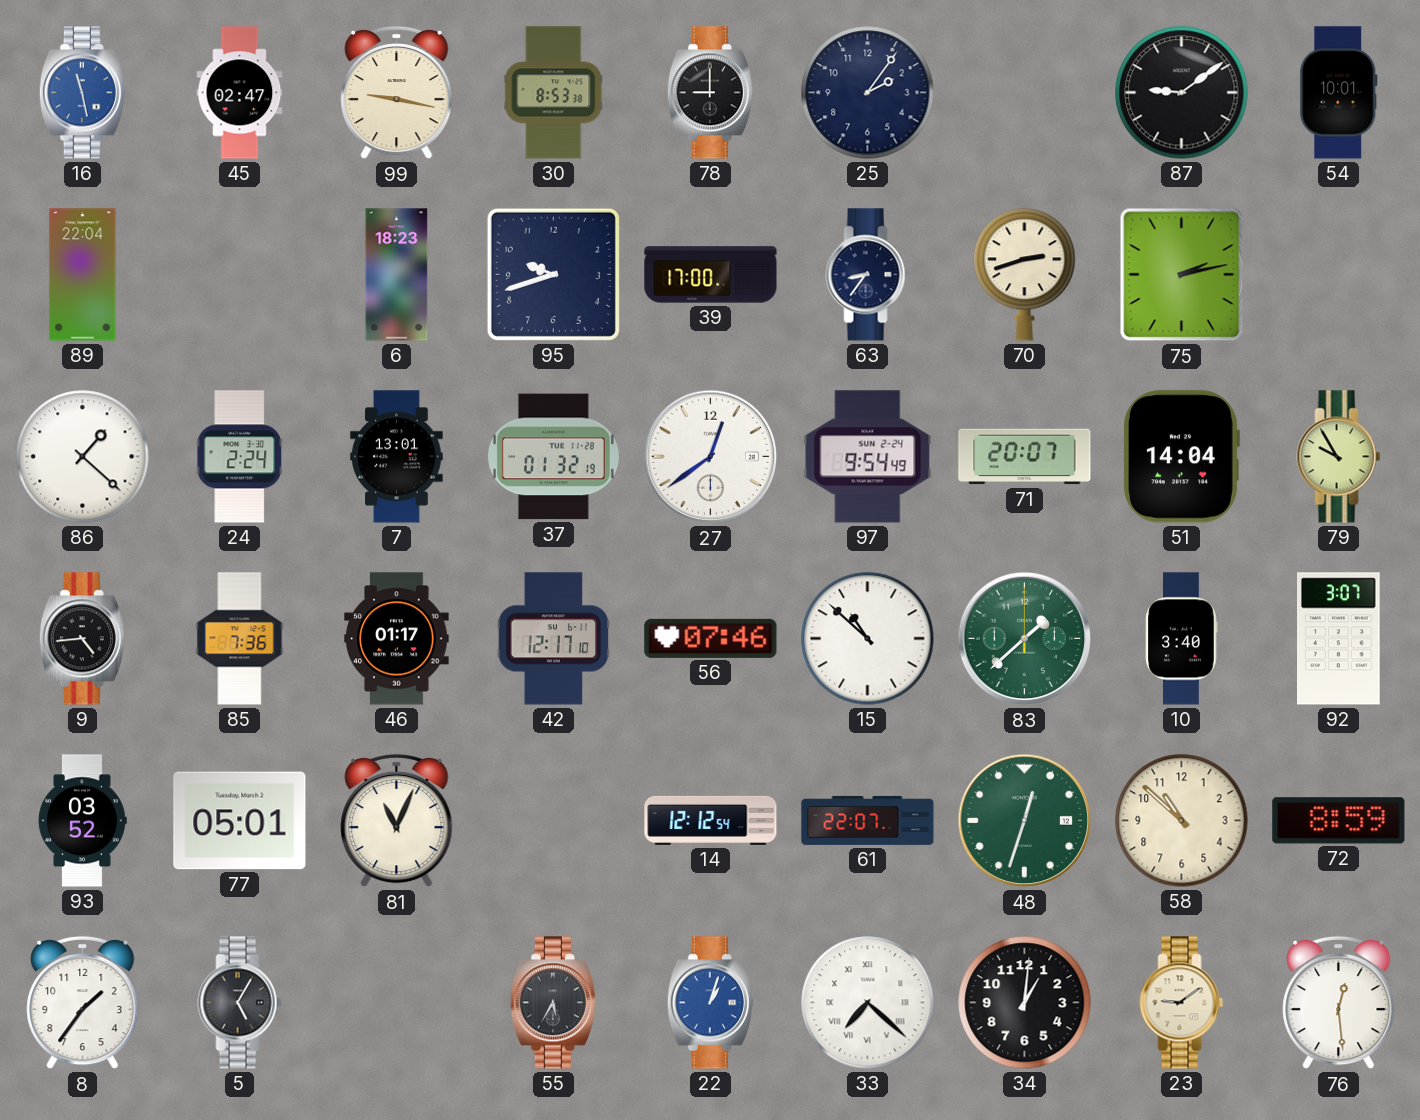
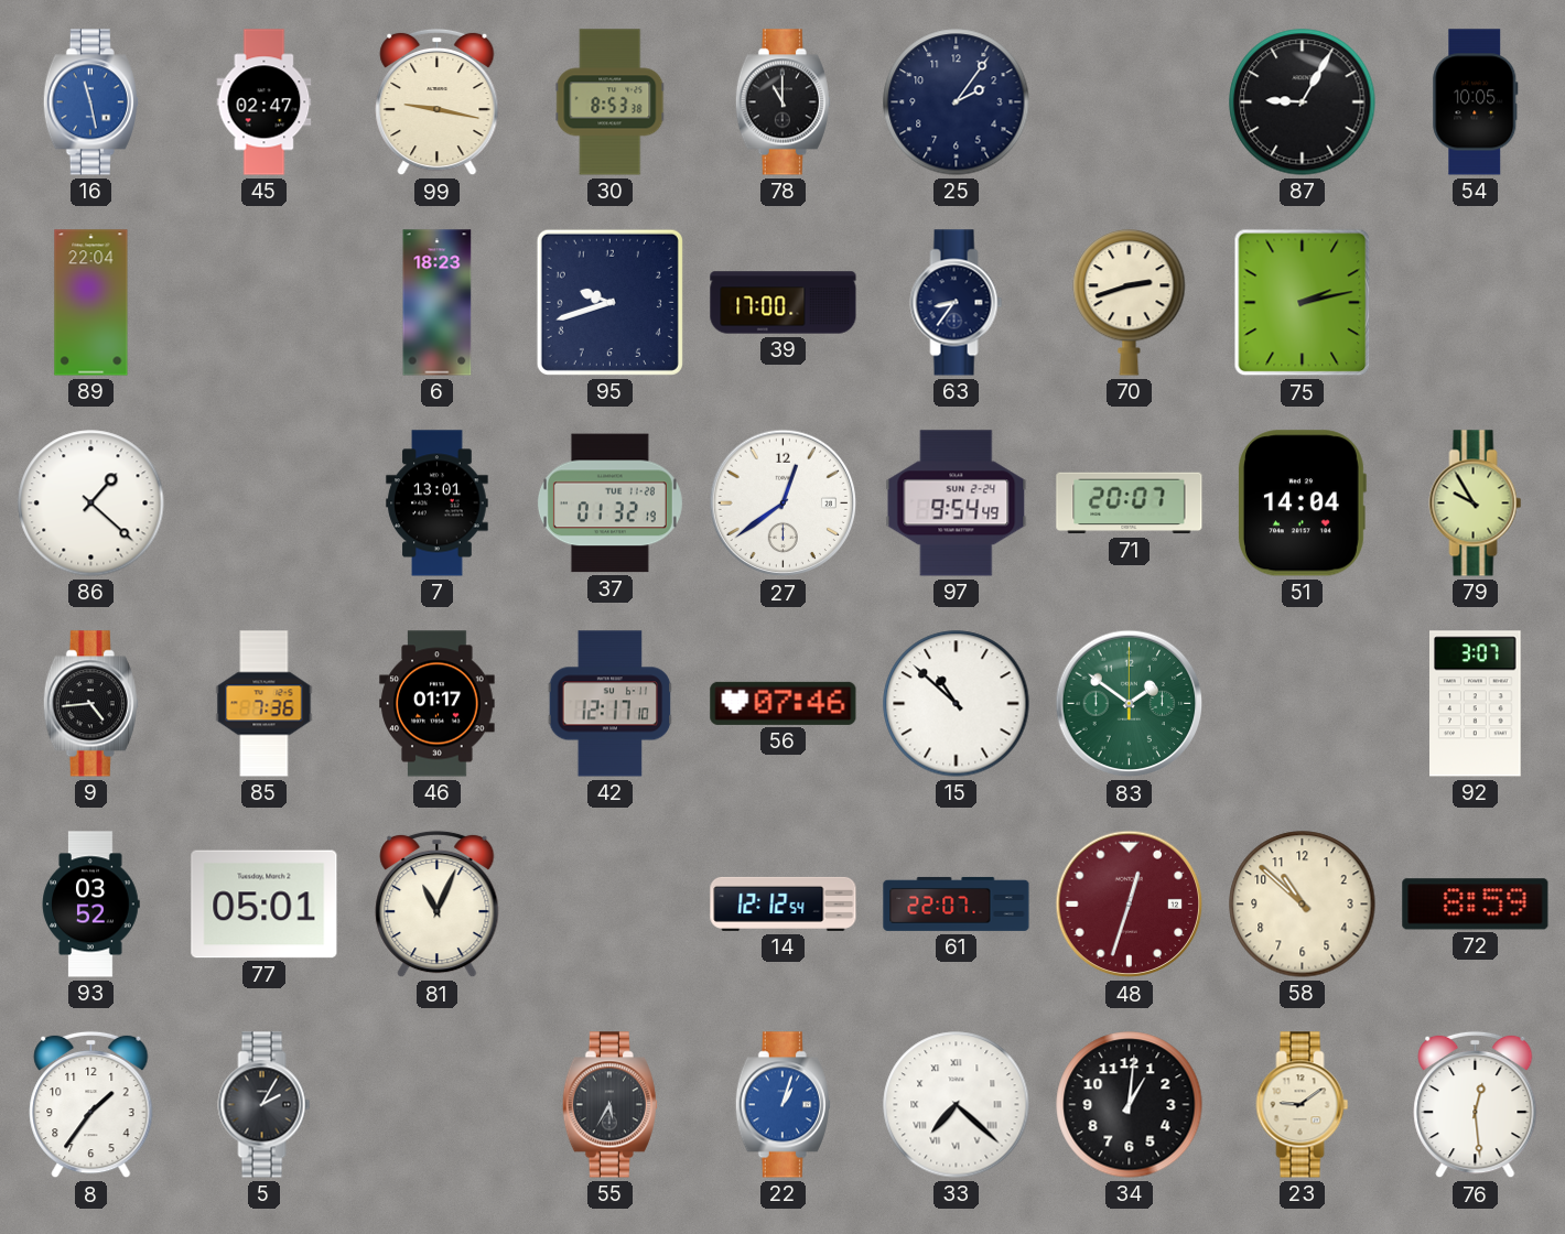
78: 9:00 -> 11:00
87: 9:09 -> 9:05
54: 10:01 -> 10:05
24: 2:24 -> none
83: 1:38 -> 1:51
10: 3:40 -> none
48 dial: green -> burgundy
5: 5:05 -> 2:05
